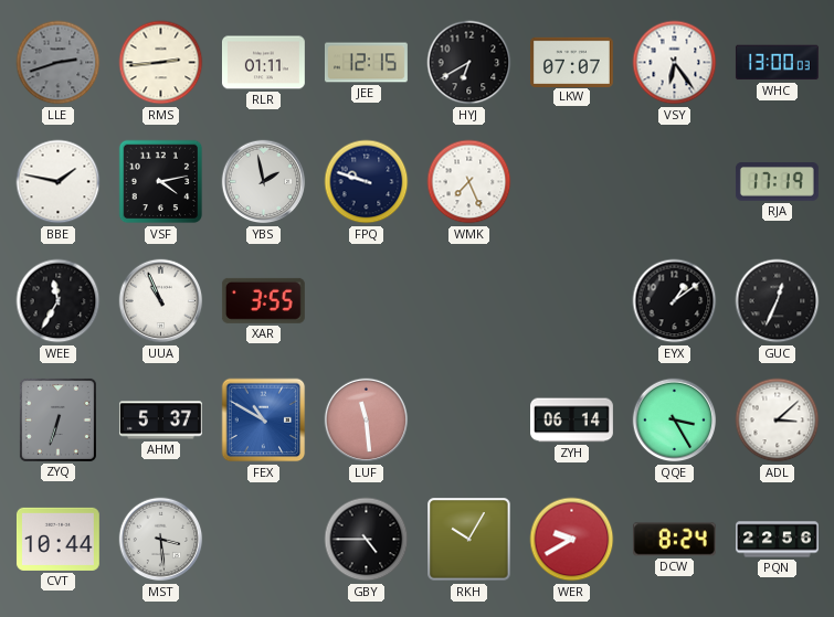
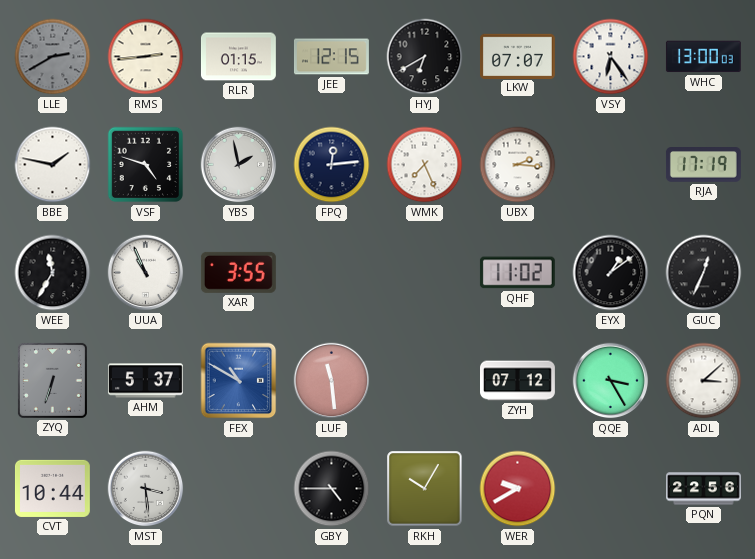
LLE: 2:42 -> 2:40
RLR: 01:11 -> 01:15
VSF: 4:13 -> 4:48
FPQ: 9:48 -> 12:14
UBX: none -> 2:16
QHF: none -> 11:02
ZYH: 06:14 -> 07:12
DCW: 8:24 -> none
